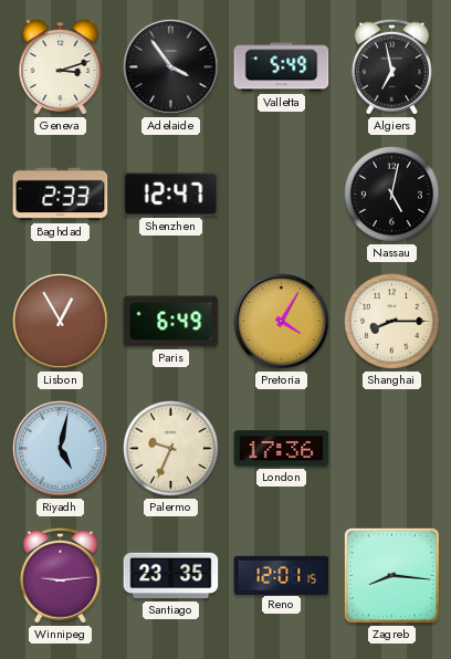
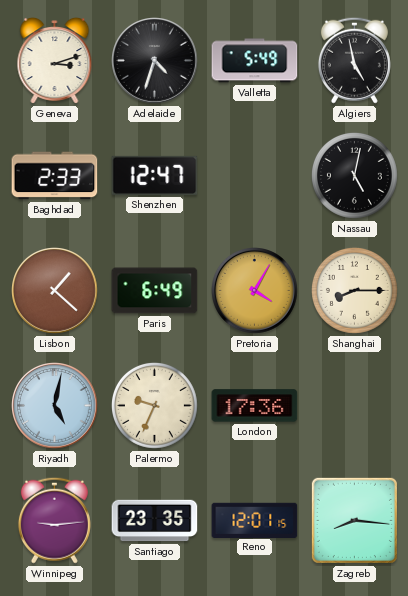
Adelaide: 3:54 -> 4:33
Algiers: 6:58 -> 4:58
Lisbon: 12:55 -> 1:22
